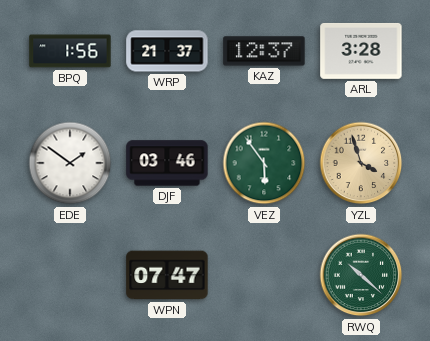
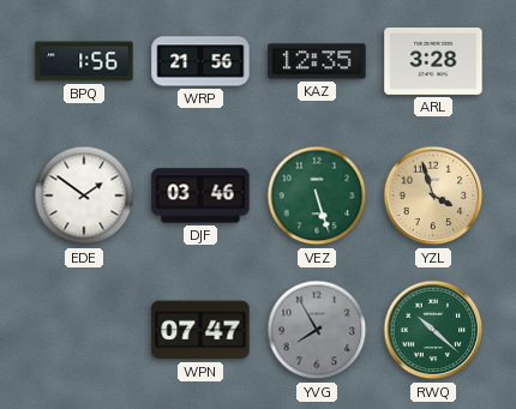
WRP: 21:37 -> 21:56
KAZ: 12:37 -> 12:35
VEZ: 5:54 -> 5:27
YVG: none -> 7:55
